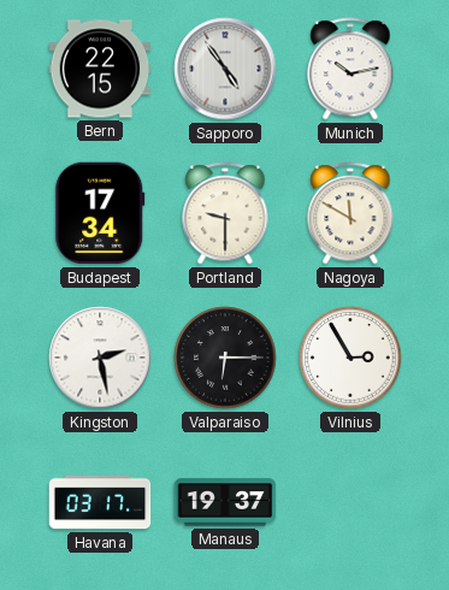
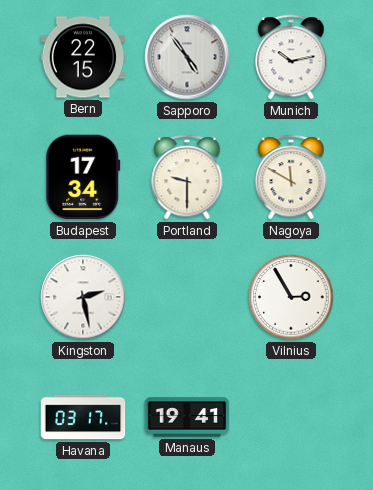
Valparaiso: 6:15 -> none
Manaus: 19:37 -> 19:41
